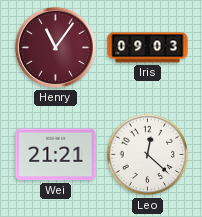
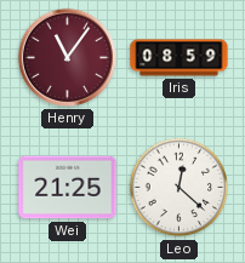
Iris: 09:03 -> 08:59
Wei: 21:21 -> 21:25
